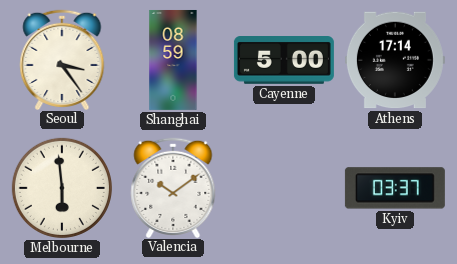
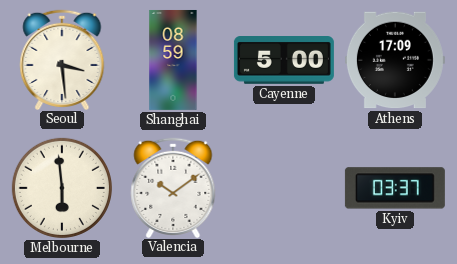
Seoul: 3:24 -> 3:29
Athens: 17:14 -> 17:09
